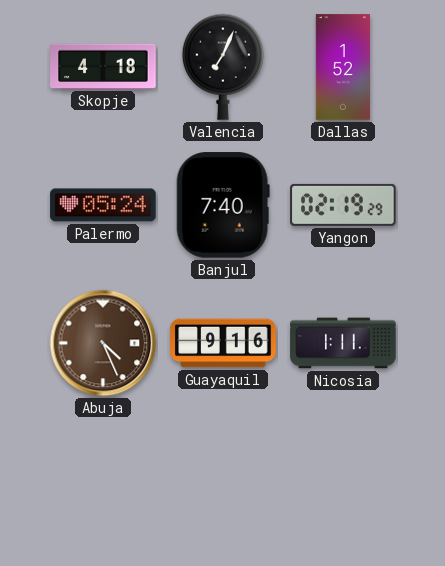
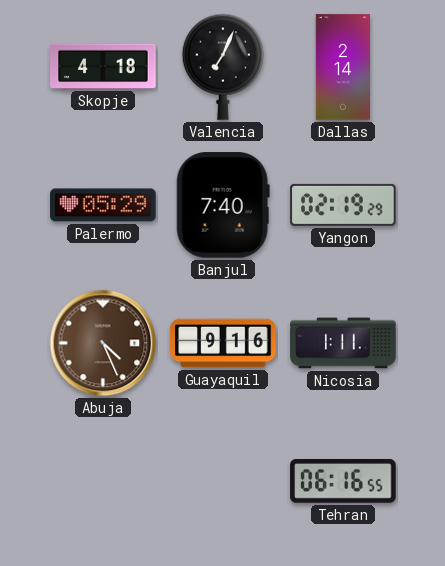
Dallas: 1:52 -> 2:14
Palermo: 05:24 -> 05:29
Tehran: none -> 06:16
